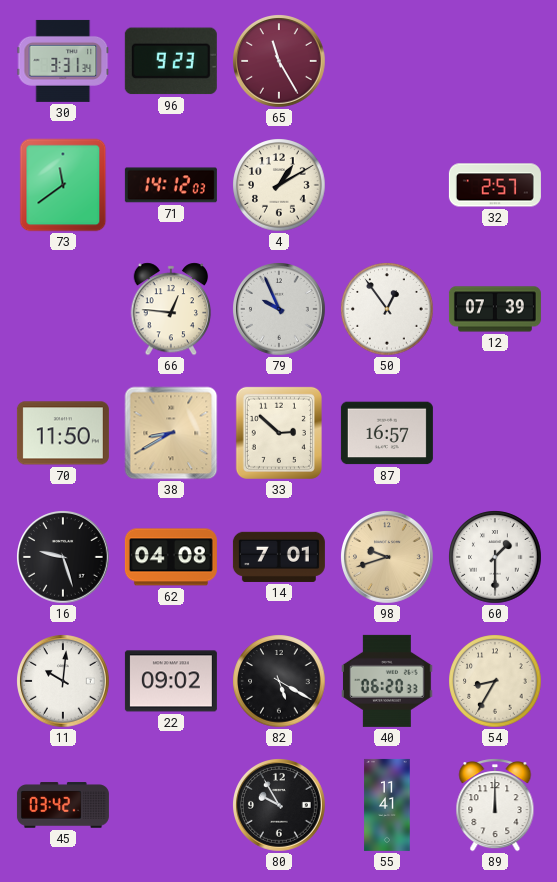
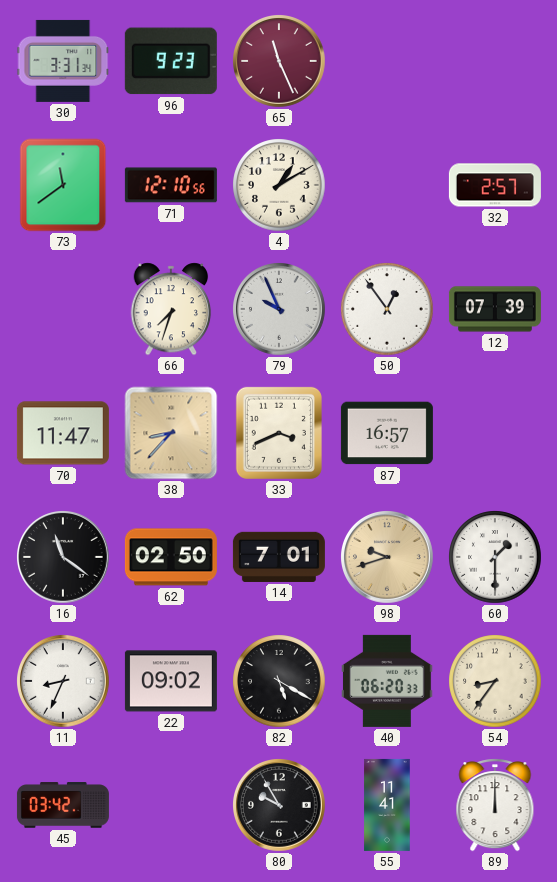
65: 11:25 -> 11:26
71: 14:12 -> 12:10
66: 12:46 -> 7:33
70: 11:50 -> 11:47
38: 8:40 -> 8:37
33: 2:52 -> 3:41
16: 9:27 -> 11:21
62: 04:08 -> 02:50
11: 10:01 -> 8:34
54: 8:35 -> 8:36
